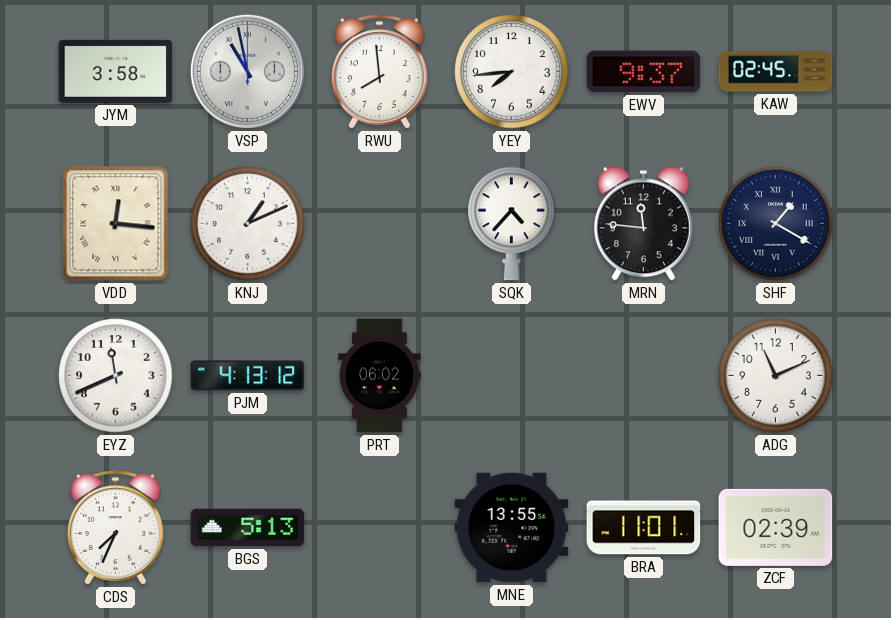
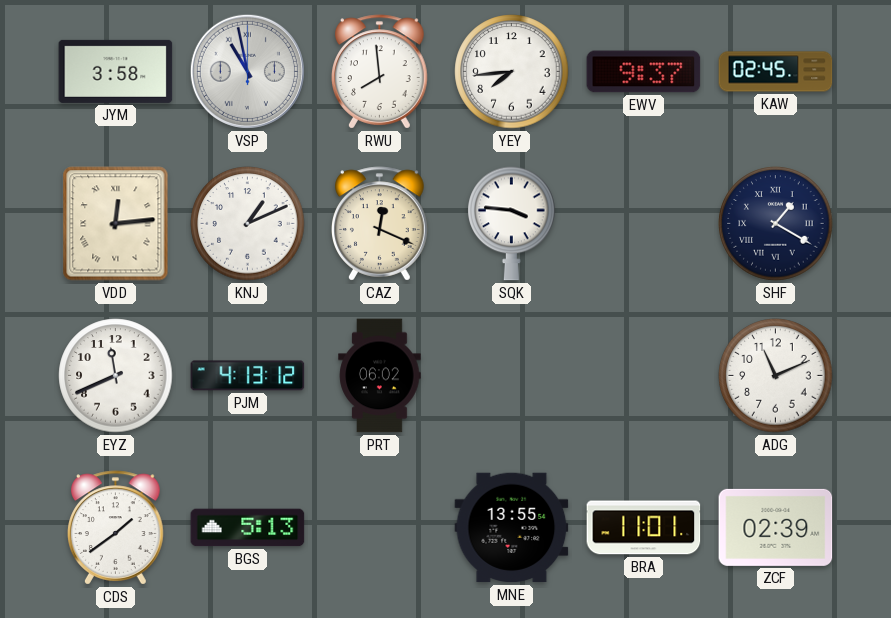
VDD: 12:16 -> 12:14
CAZ: none -> 12:19
SQK: 4:37 -> 3:46
MRN: 11:46 -> none
CDS: 7:34 -> 1:39
